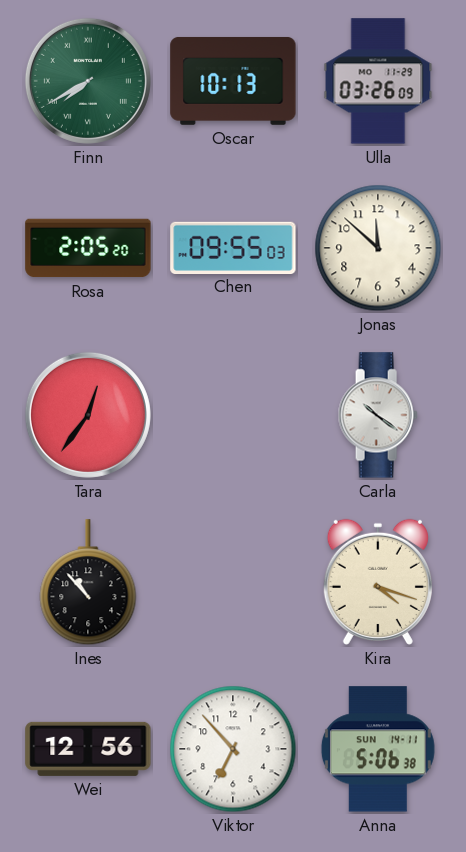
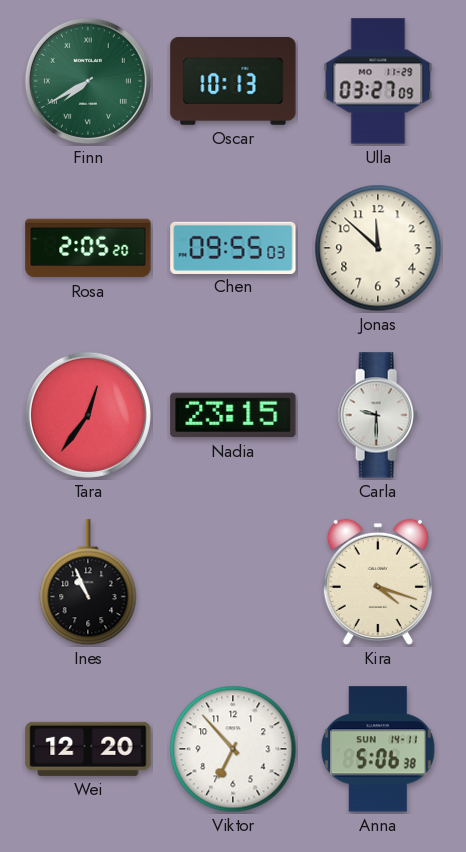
Ulla: 03:26 -> 03:27
Nadia: none -> 23:15
Carla: 10:21 -> 9:30
Ines: 10:53 -> 10:56
Wei: 12:56 -> 12:20
